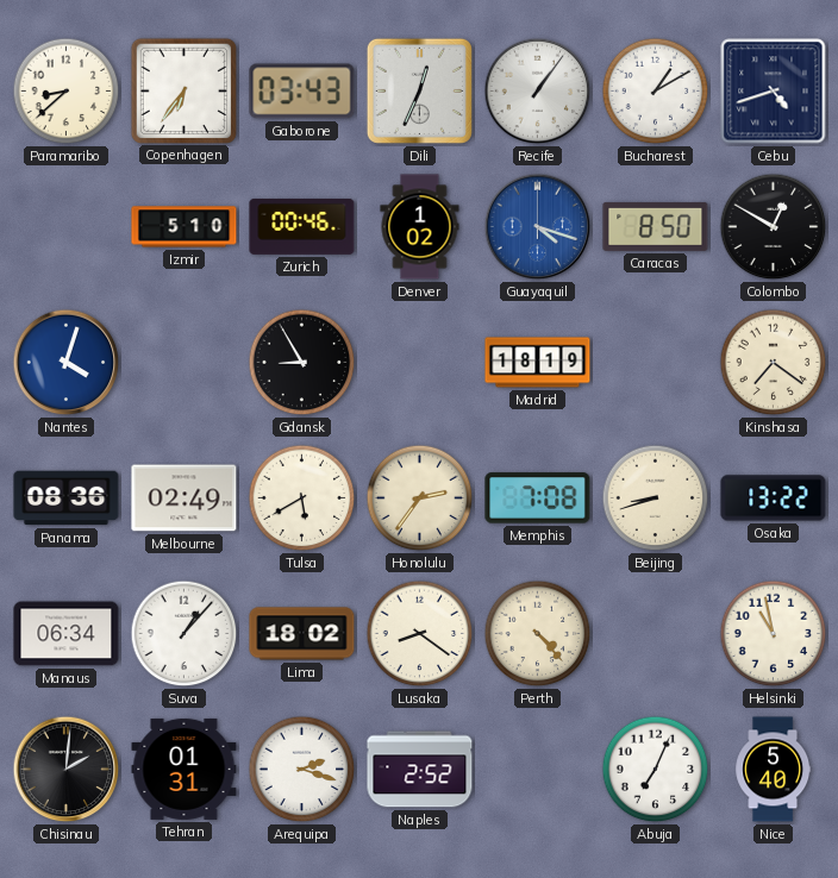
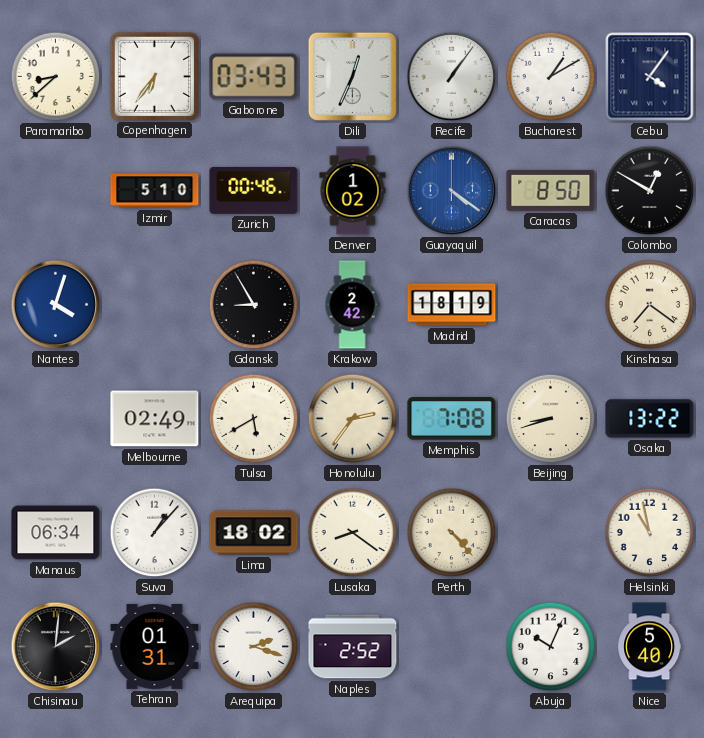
Cebu: 4:42 -> 4:06
Guayaquil: 4:18 -> 4:21
Krakow: none -> 2:42
Panama: 08:36 -> none
Abuja: 7:04 -> 10:04
